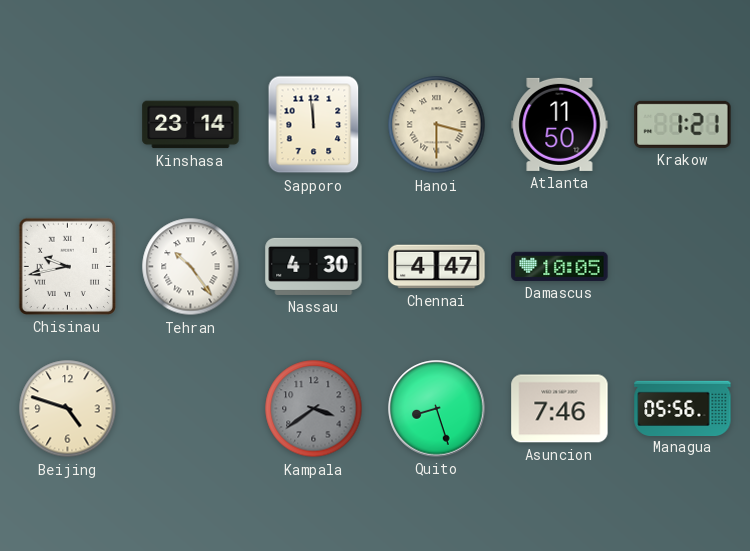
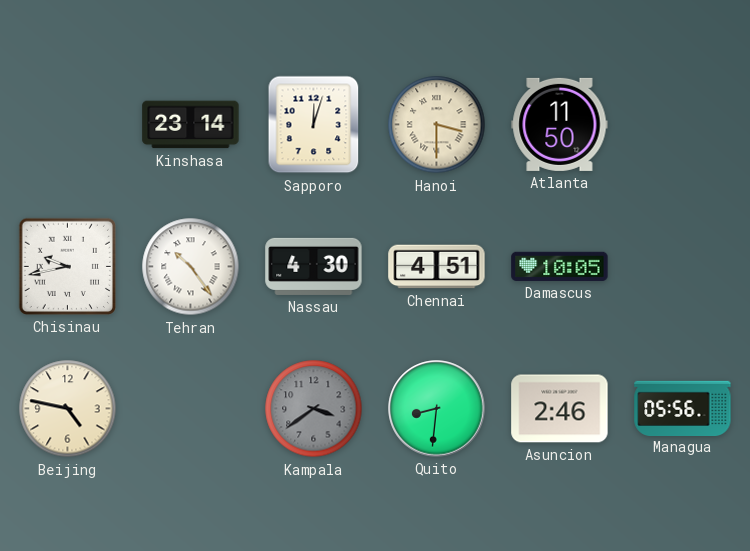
Sapporo: 11:59 -> 12:03
Krakow: 1:21 -> none
Chennai: 4:47 -> 4:51
Beijing: 4:48 -> 4:47
Quito: 8:27 -> 8:31
Asuncion: 7:46 -> 2:46
